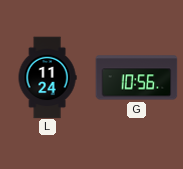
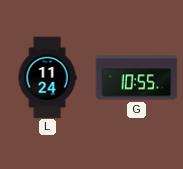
G: 10:56 -> 10:55
